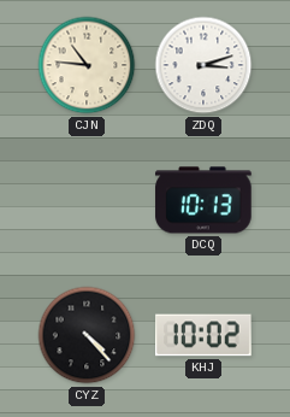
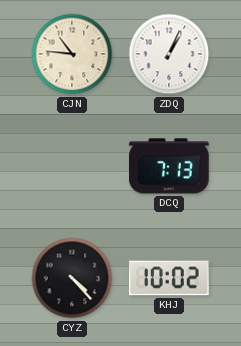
ZDQ: 3:12 -> 1:04
DCQ: 10:13 -> 7:13
